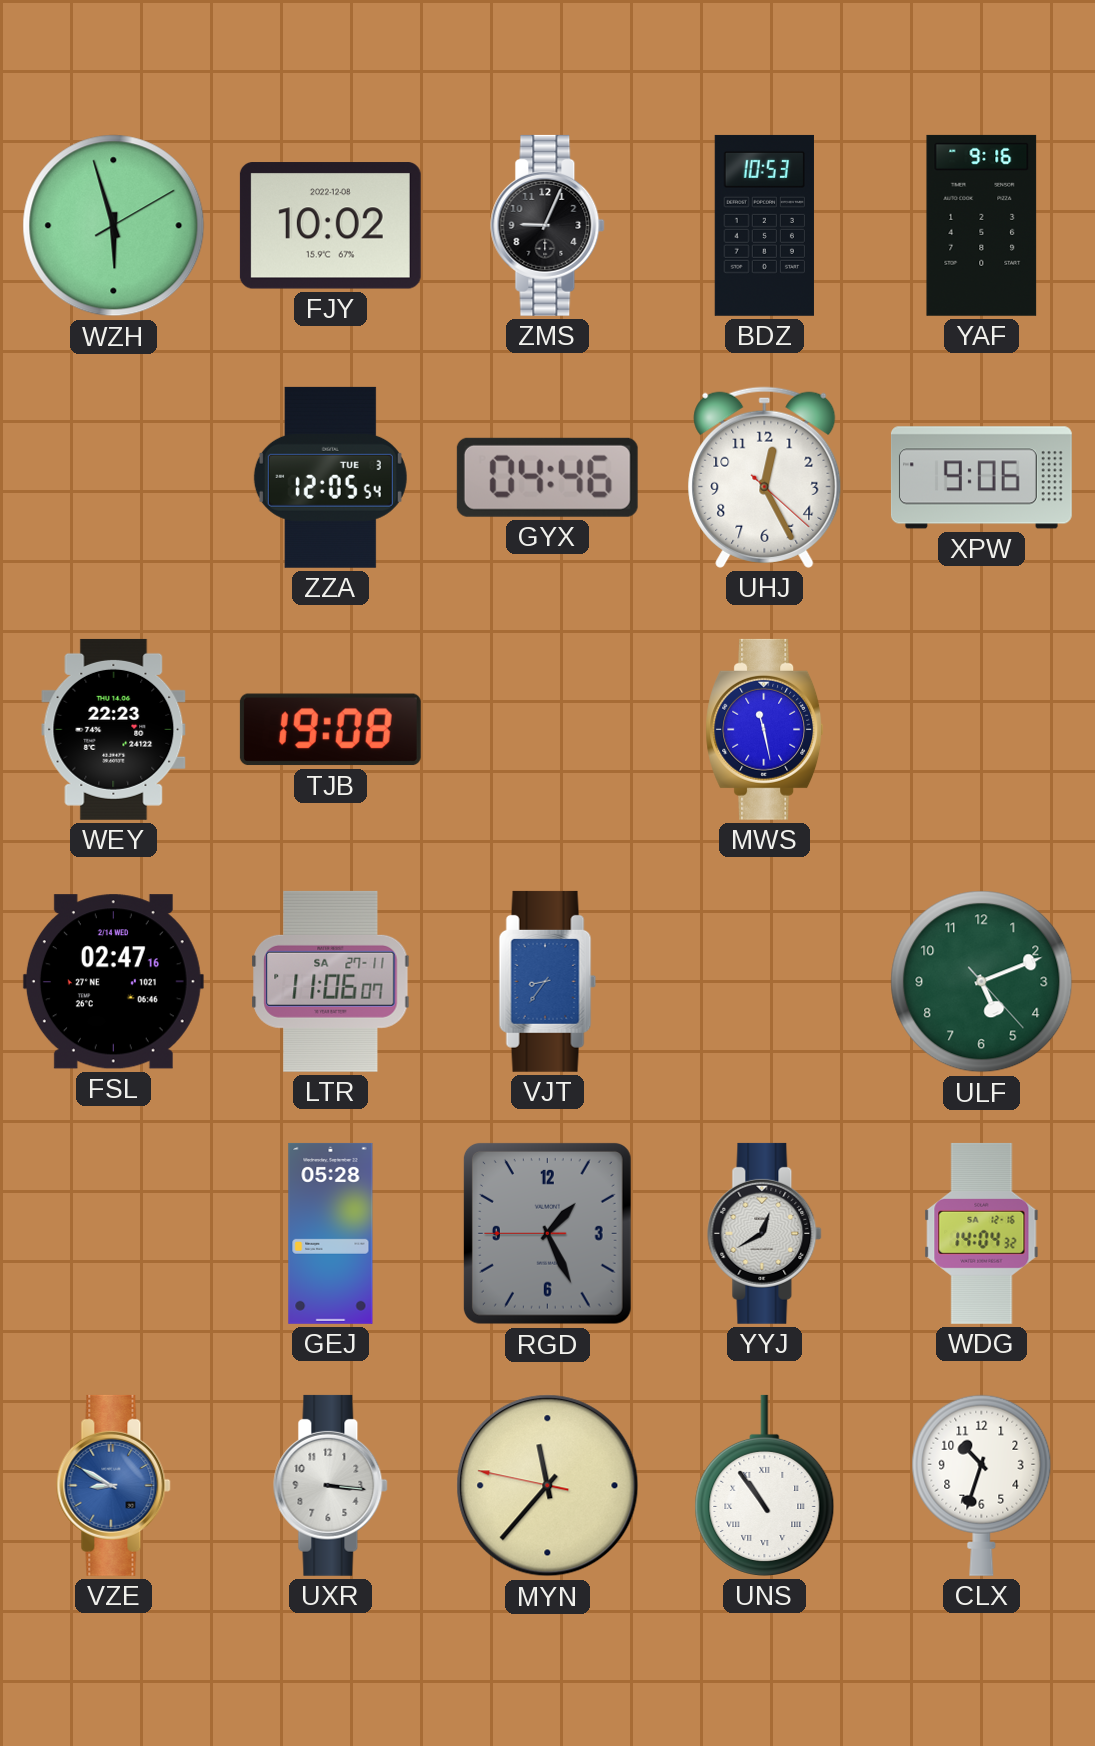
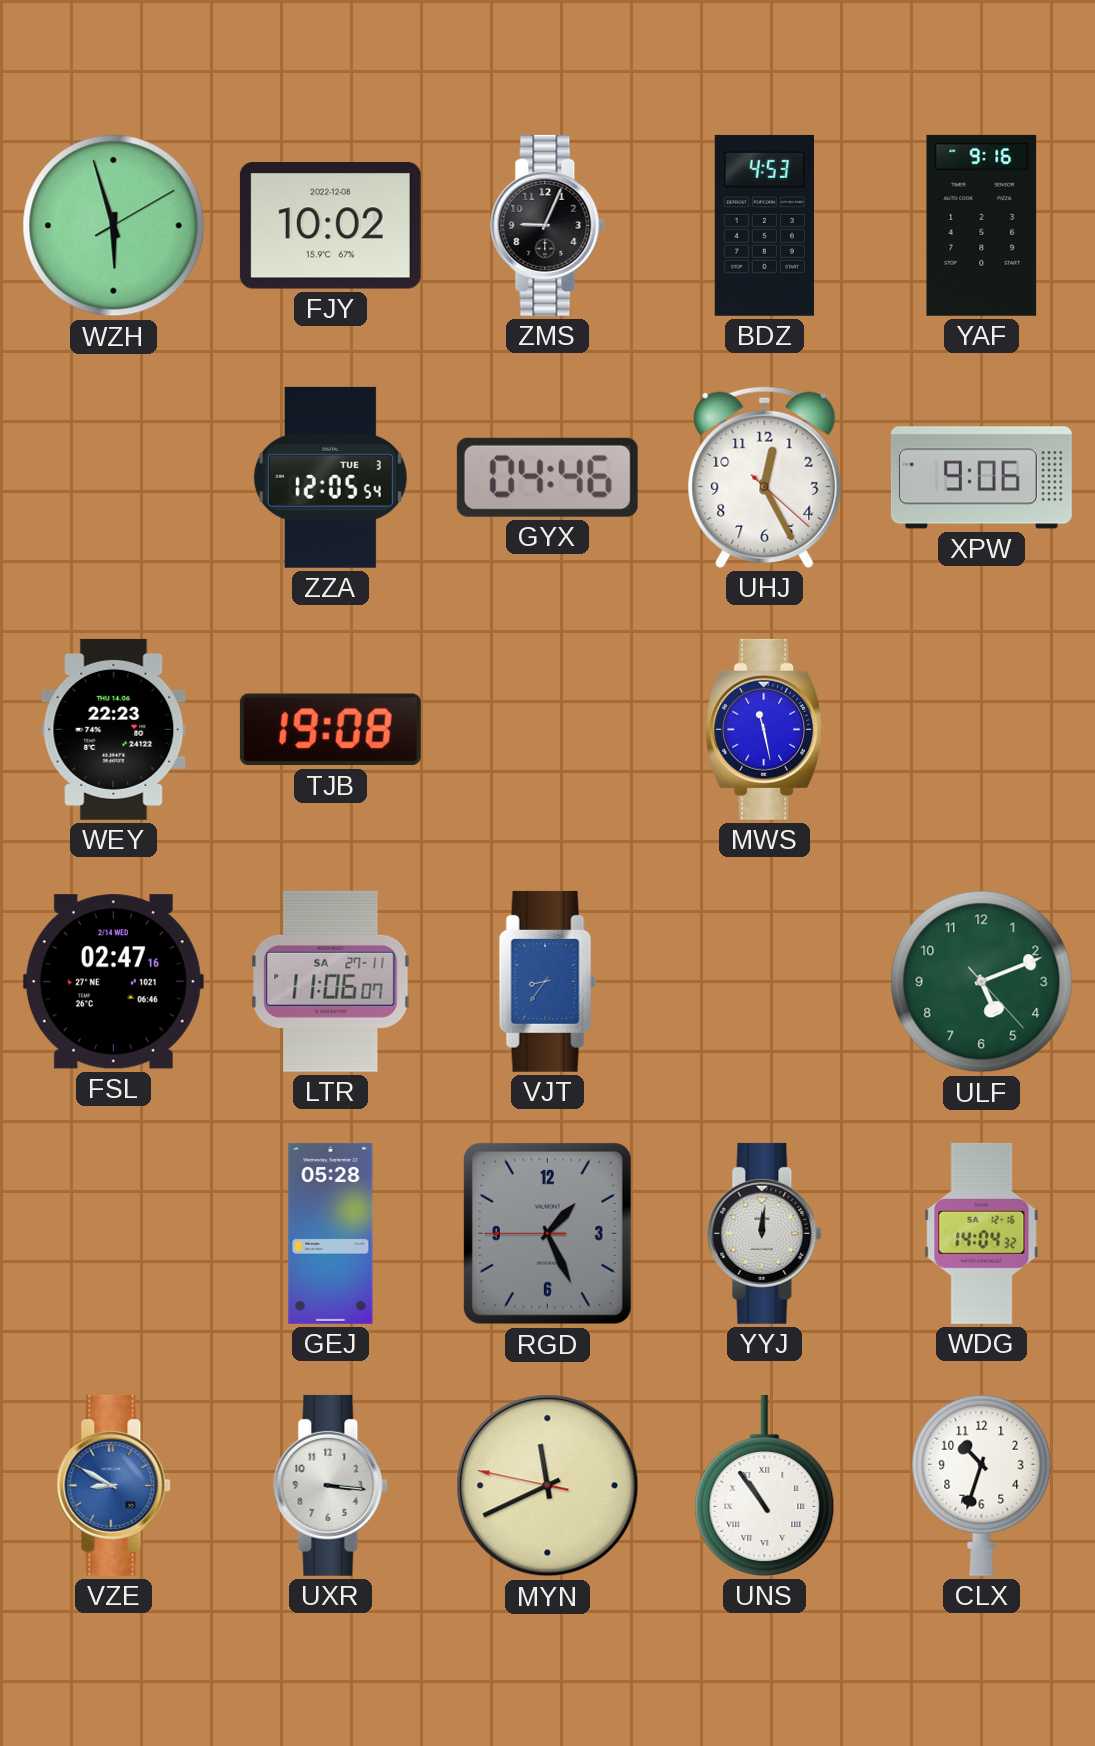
BDZ: 10:53 -> 4:53
YYJ: 12:40 -> 12:01
MYN: 11:36 -> 11:40
